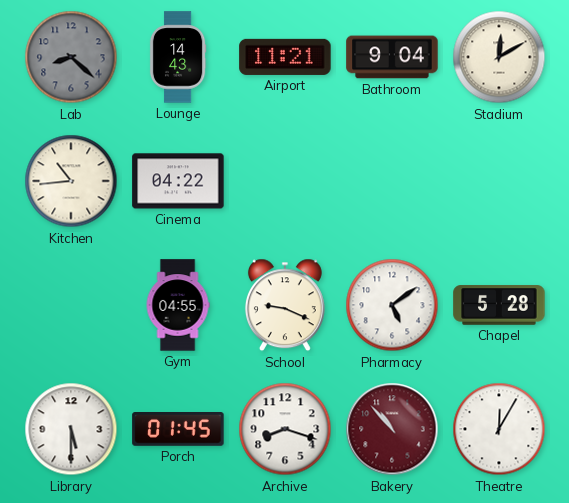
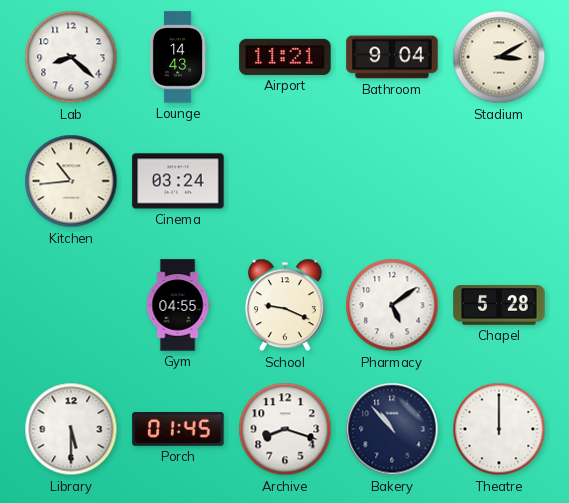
Lab dial: grey -> white
Stadium: 12:10 -> 3:10
Cinema: 04:22 -> 03:24
Bakery dial: burgundy -> navy
Theatre: 12:05 -> 12:00
